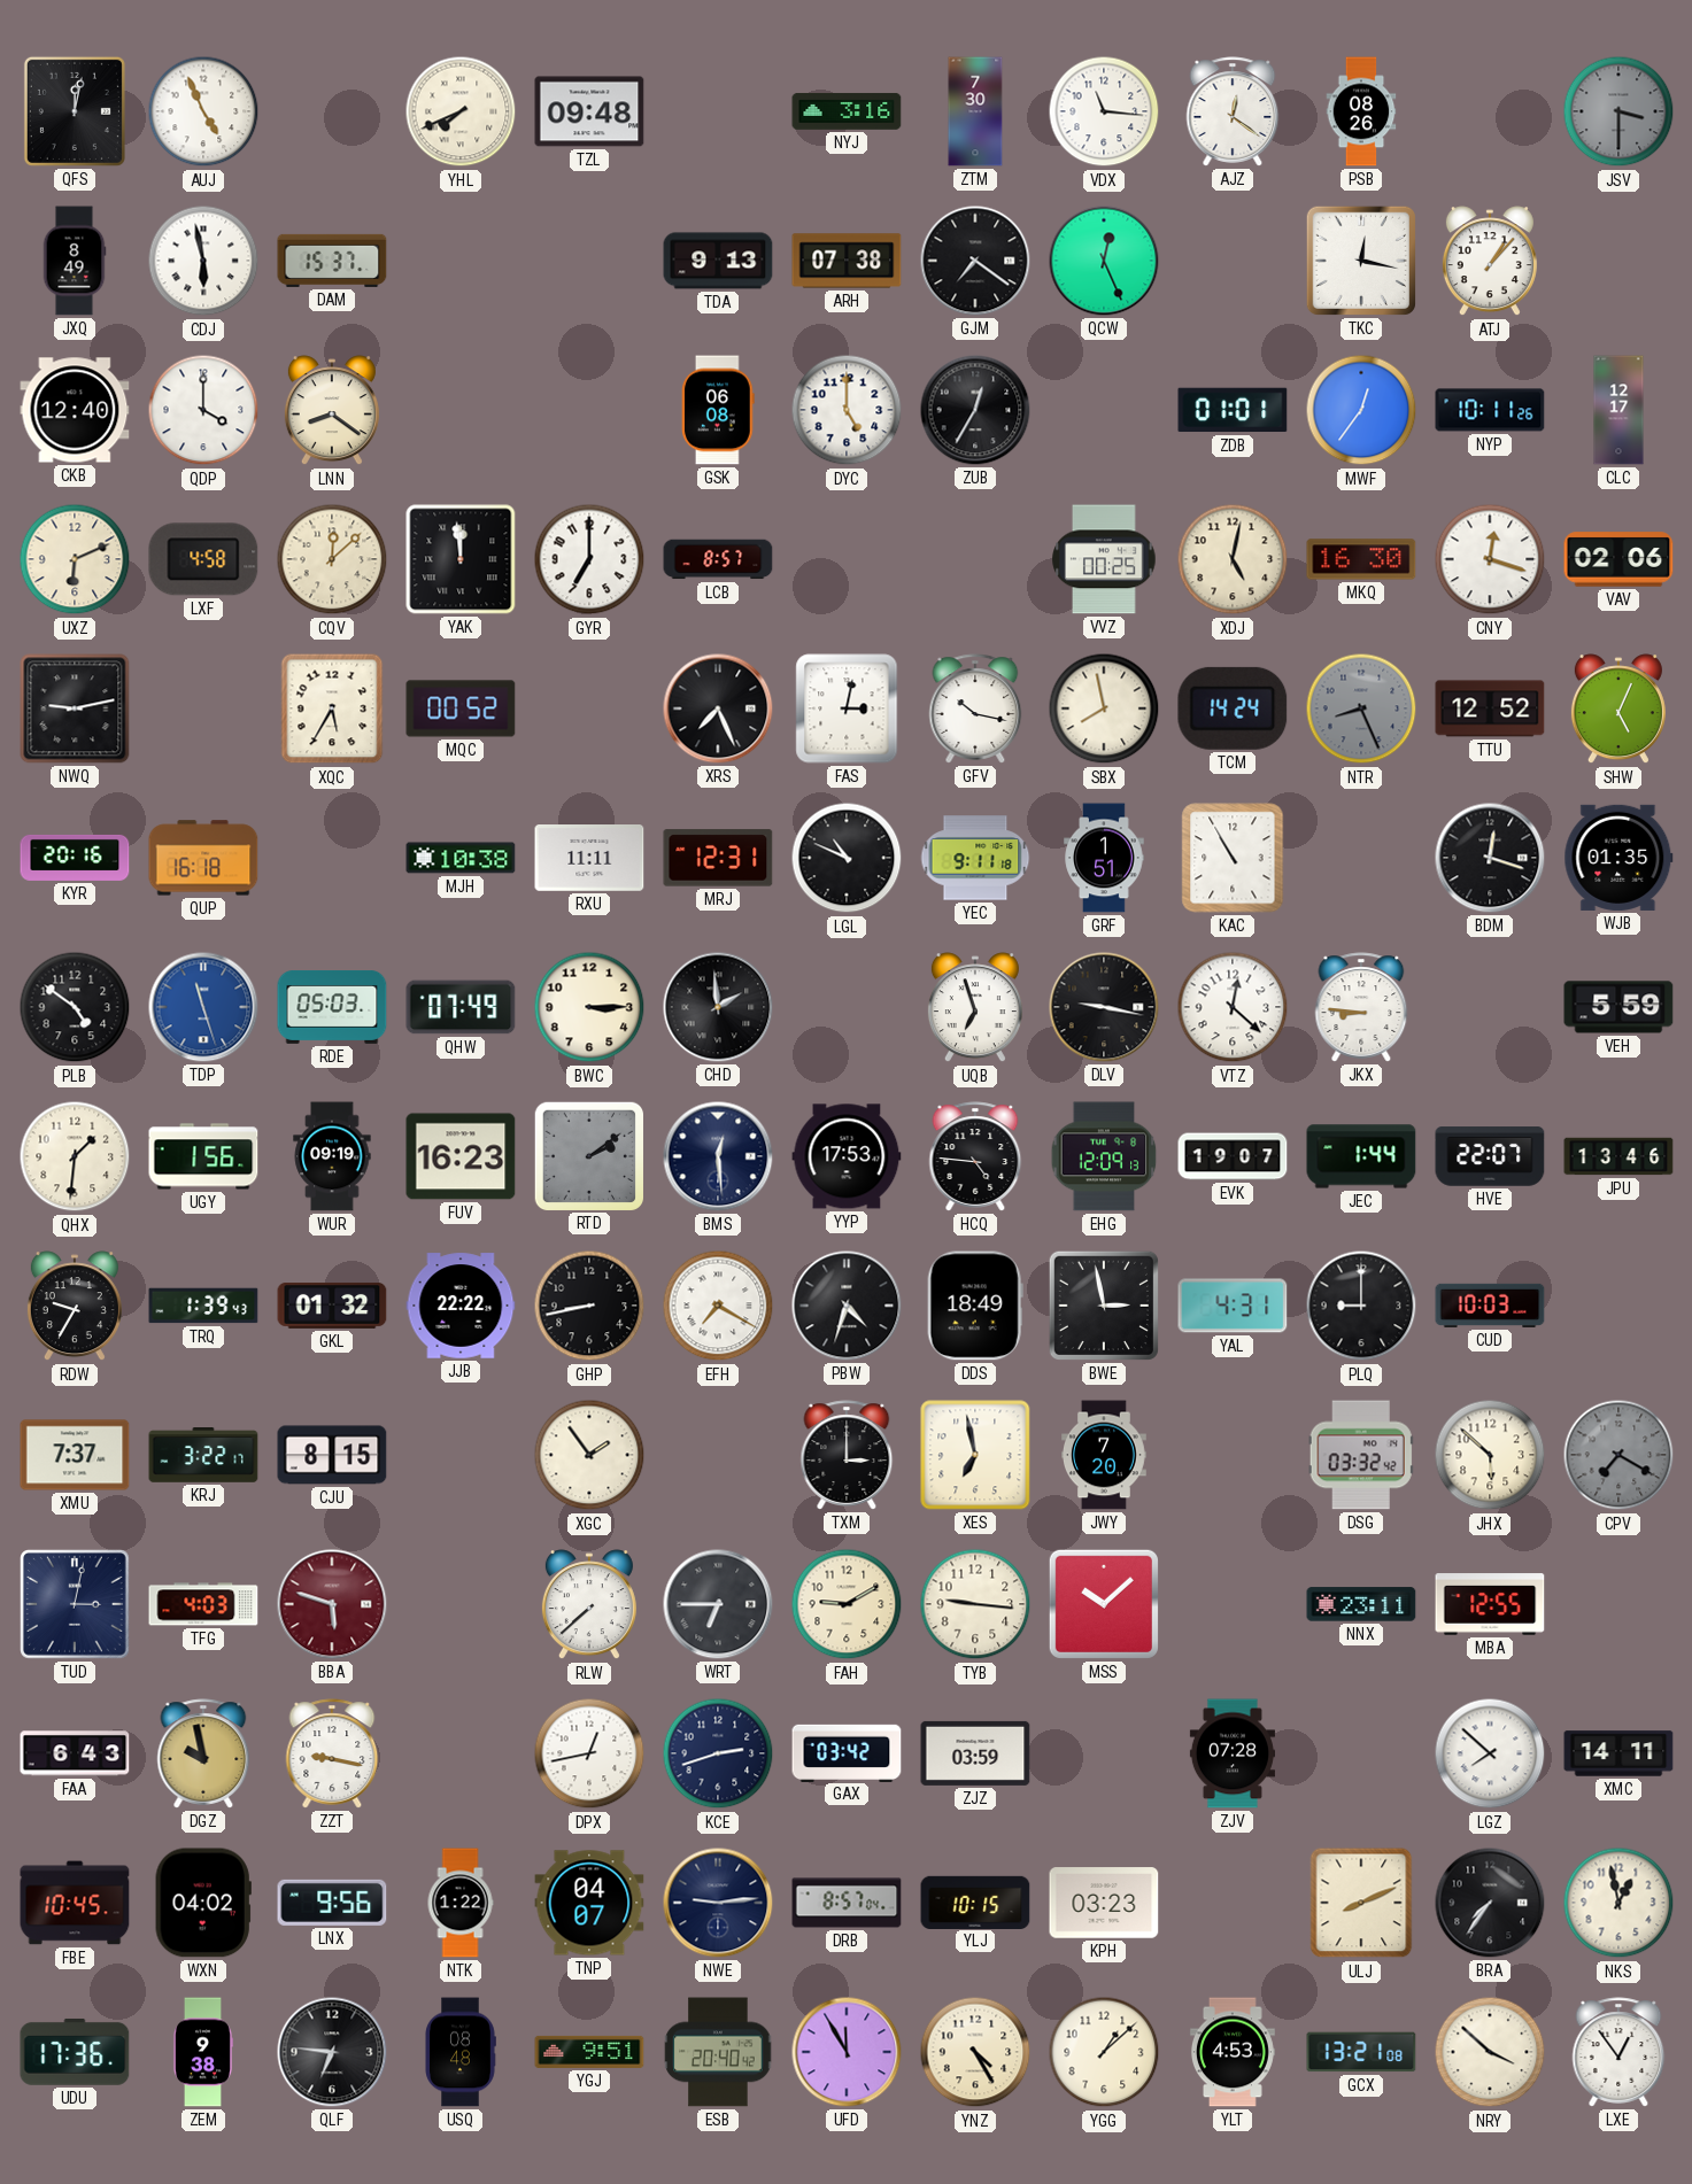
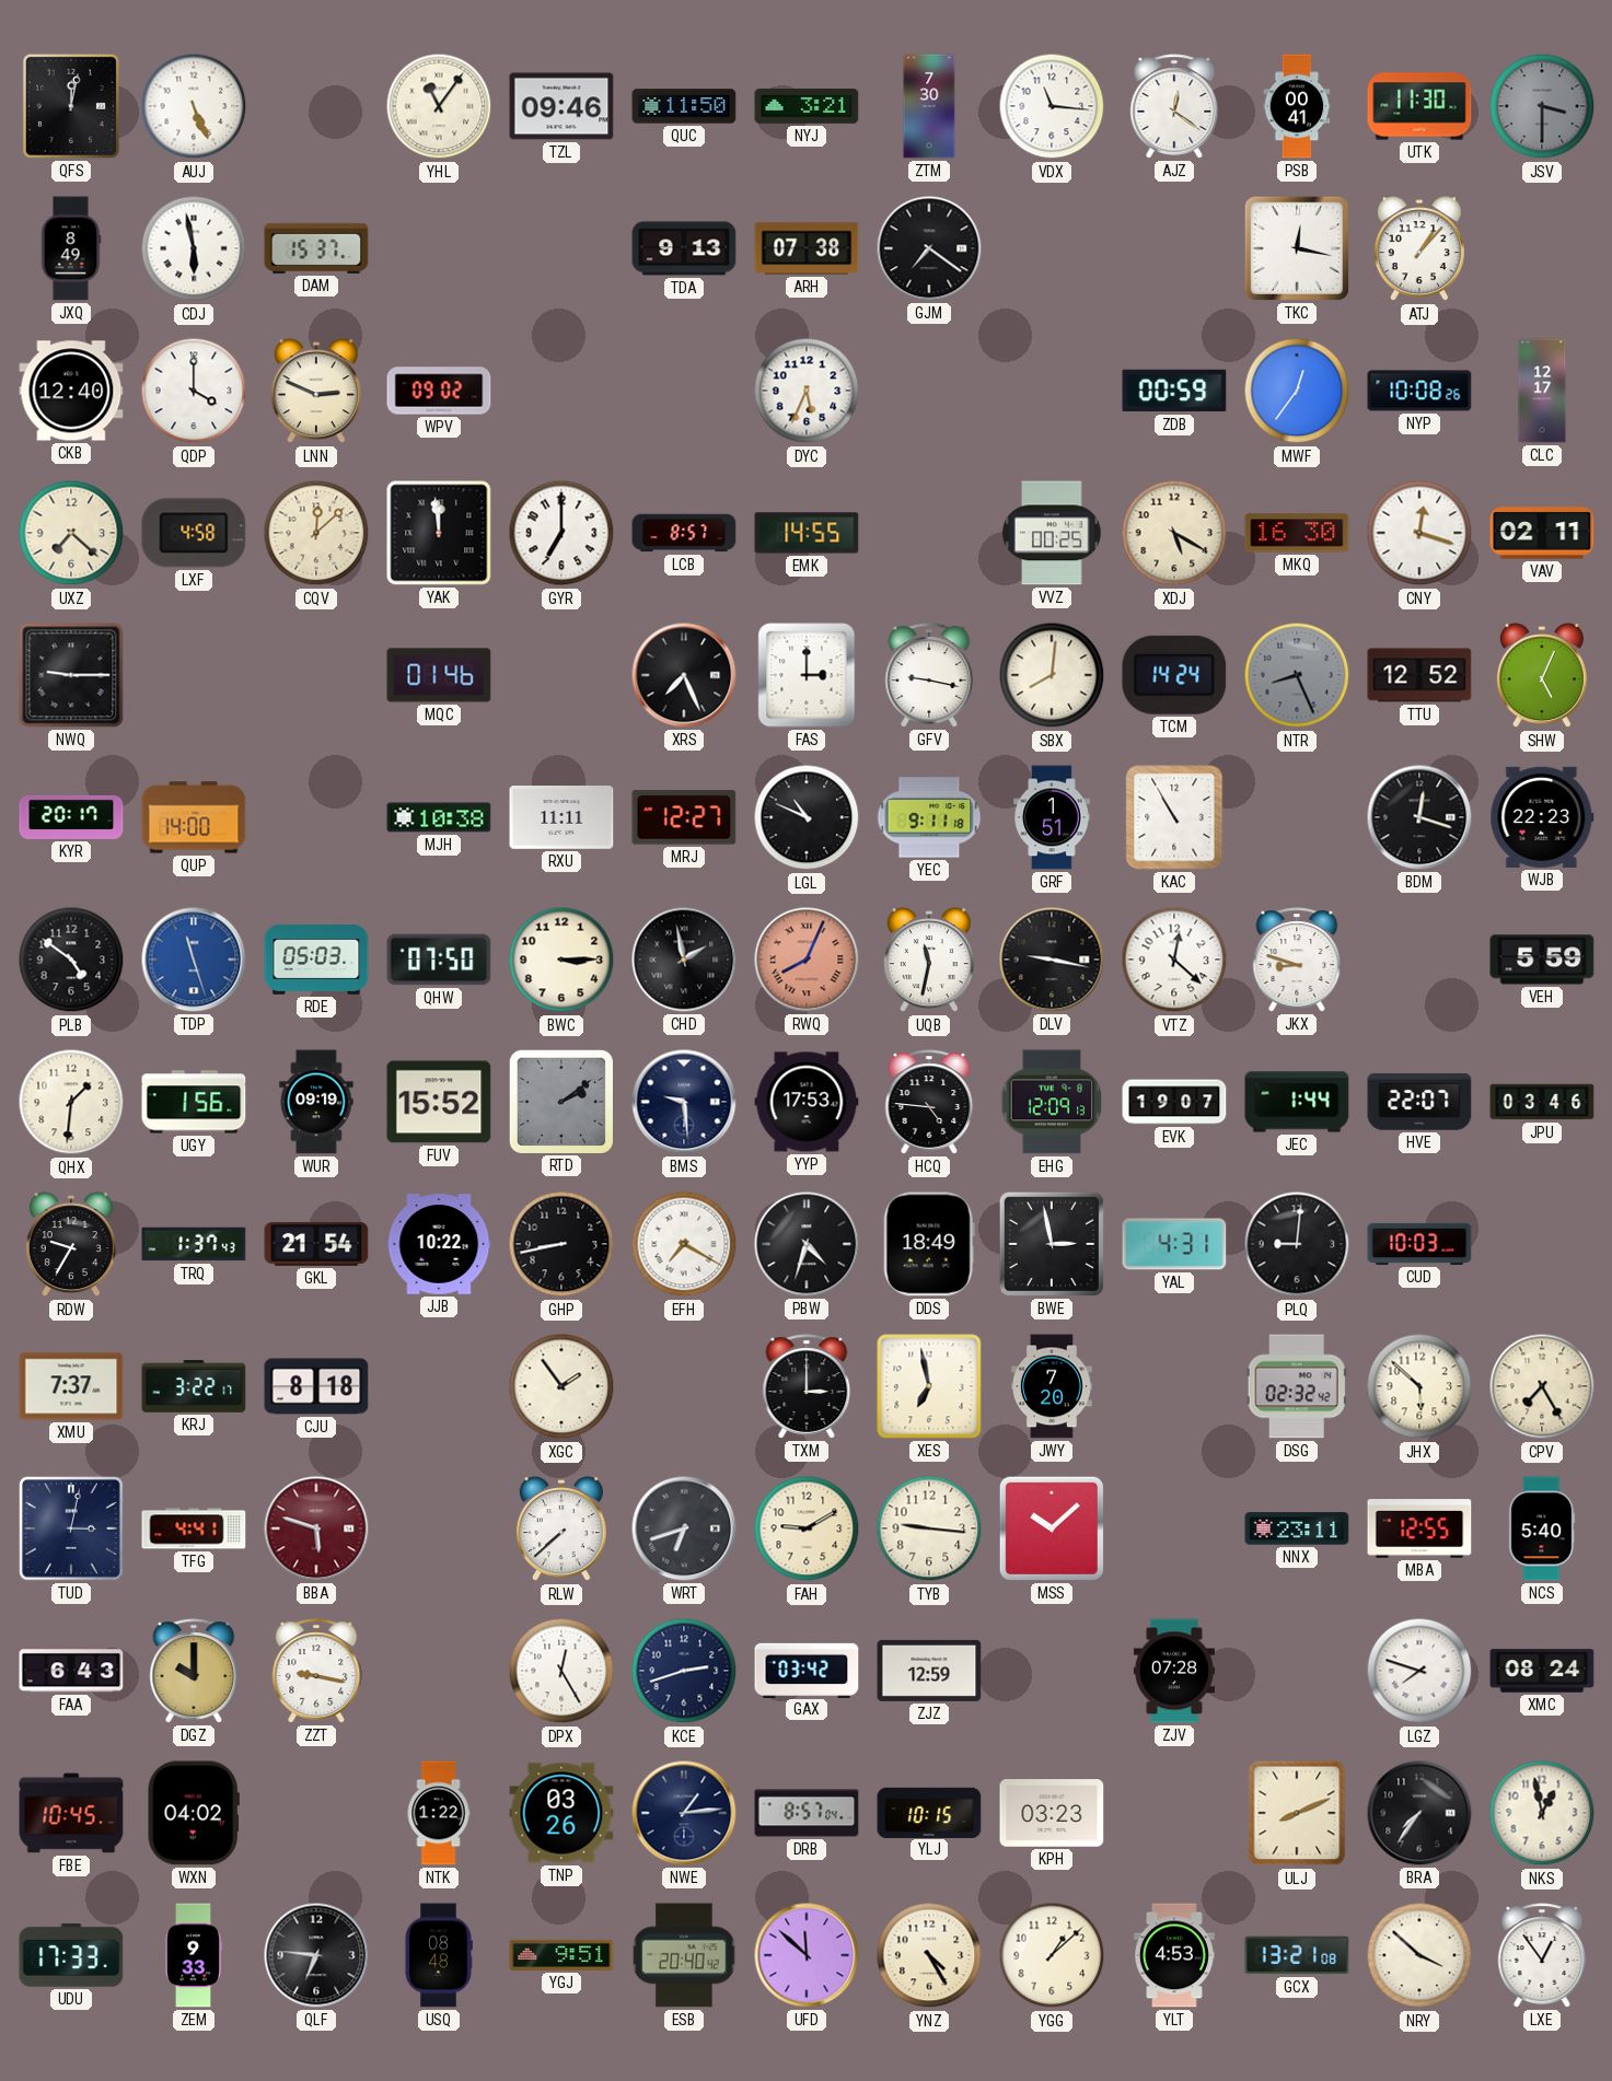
AUJ: 4:56 -> 5:26
YHL: 7:41 -> 11:06
TZL: 09:48 -> 09:46
QUC: none -> 11:50
NYJ: 3:16 -> 3:21
PSB: 08:26 -> 00:41
UTK: none -> 11:30
QCW: 12:26 -> none
LNN: 8:21 -> 2:49
WPV: none -> 09:02
GSK: 06:08 -> none
DYC: 5:00 -> 5:34
ZUB: 12:35 -> none
ZDB: 01:01 -> 00:59
NYP: 10:11 -> 10:08
UXZ: 6:11 -> 7:22
EMK: none -> 14:55
XDJ: 5:02 -> 5:20
VAV: 02:06 -> 02:11
NWQ: 9:13 -> 9:15
XQC: 5:35 -> none
MQC: 00:52 -> 01:46
FAS: 3:02 -> 3:00
GFV: 10:17 -> 9:17
SBX: 7:58 -> 8:01
KYR: 20:16 -> 20:17
QUP: 16:18 -> 14:00
MRJ: 12:31 -> 12:27
WJB: 01:35 -> 22:23
QHW: 07:49 -> 07:50
CHD: 1:59 -> 1:58
RWQ: none -> 8:04
UQB: 6:57 -> 11:32
JKX: 8:46 -> 8:48
FUV: 16:23 -> 15:52
BMS: 12:29 -> 9:29
JPU: 13:46 -> 03:46
TRQ: 1:39 -> 1:37
GKL: 01:32 -> 21:54
JJB: 22:22 -> 10:22
PLQ: 9:00 -> 9:01
CJU: 8:15 -> 8:18
DSG: 03:32 -> 02:32
CPV: 7:20 -> 7:25
CPV dial: grey -> cream
TFG: 4:03 -> 4:41
WRT: 6:45 -> 6:42
NCS: none -> 5:40
DGZ: 9:58 -> 10:00
DPX: 12:43 -> 12:25
ZJZ: 03:59 -> 12:59
LGZ: 7:52 -> 7:48
XMC: 14:11 -> 08:24
LNX: 9:56 -> none
TNP: 04:07 -> 03:26
NWE: 9:14 -> 1:14
UDU: 17:36 -> 17:33
ZEM: 9:38 -> 9:33
UFD: 11:55 -> 11:52
